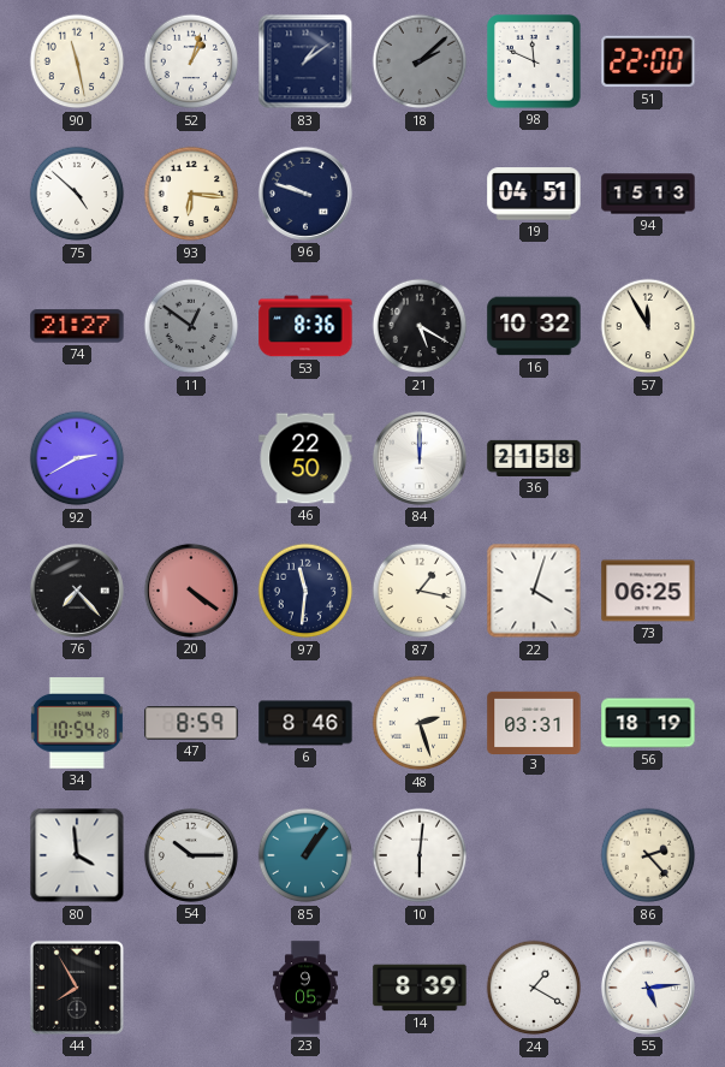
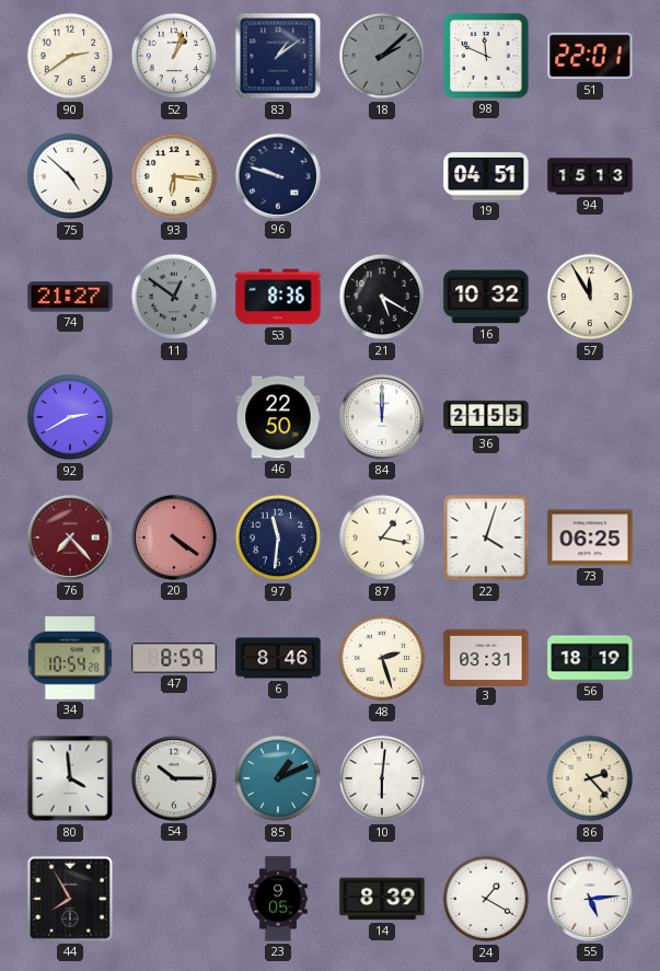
90: 11:28 -> 2:39
51: 22:00 -> 22:01
36: 21:58 -> 21:55
76 dial: black -> burgundy
85: 1:06 -> 1:11
